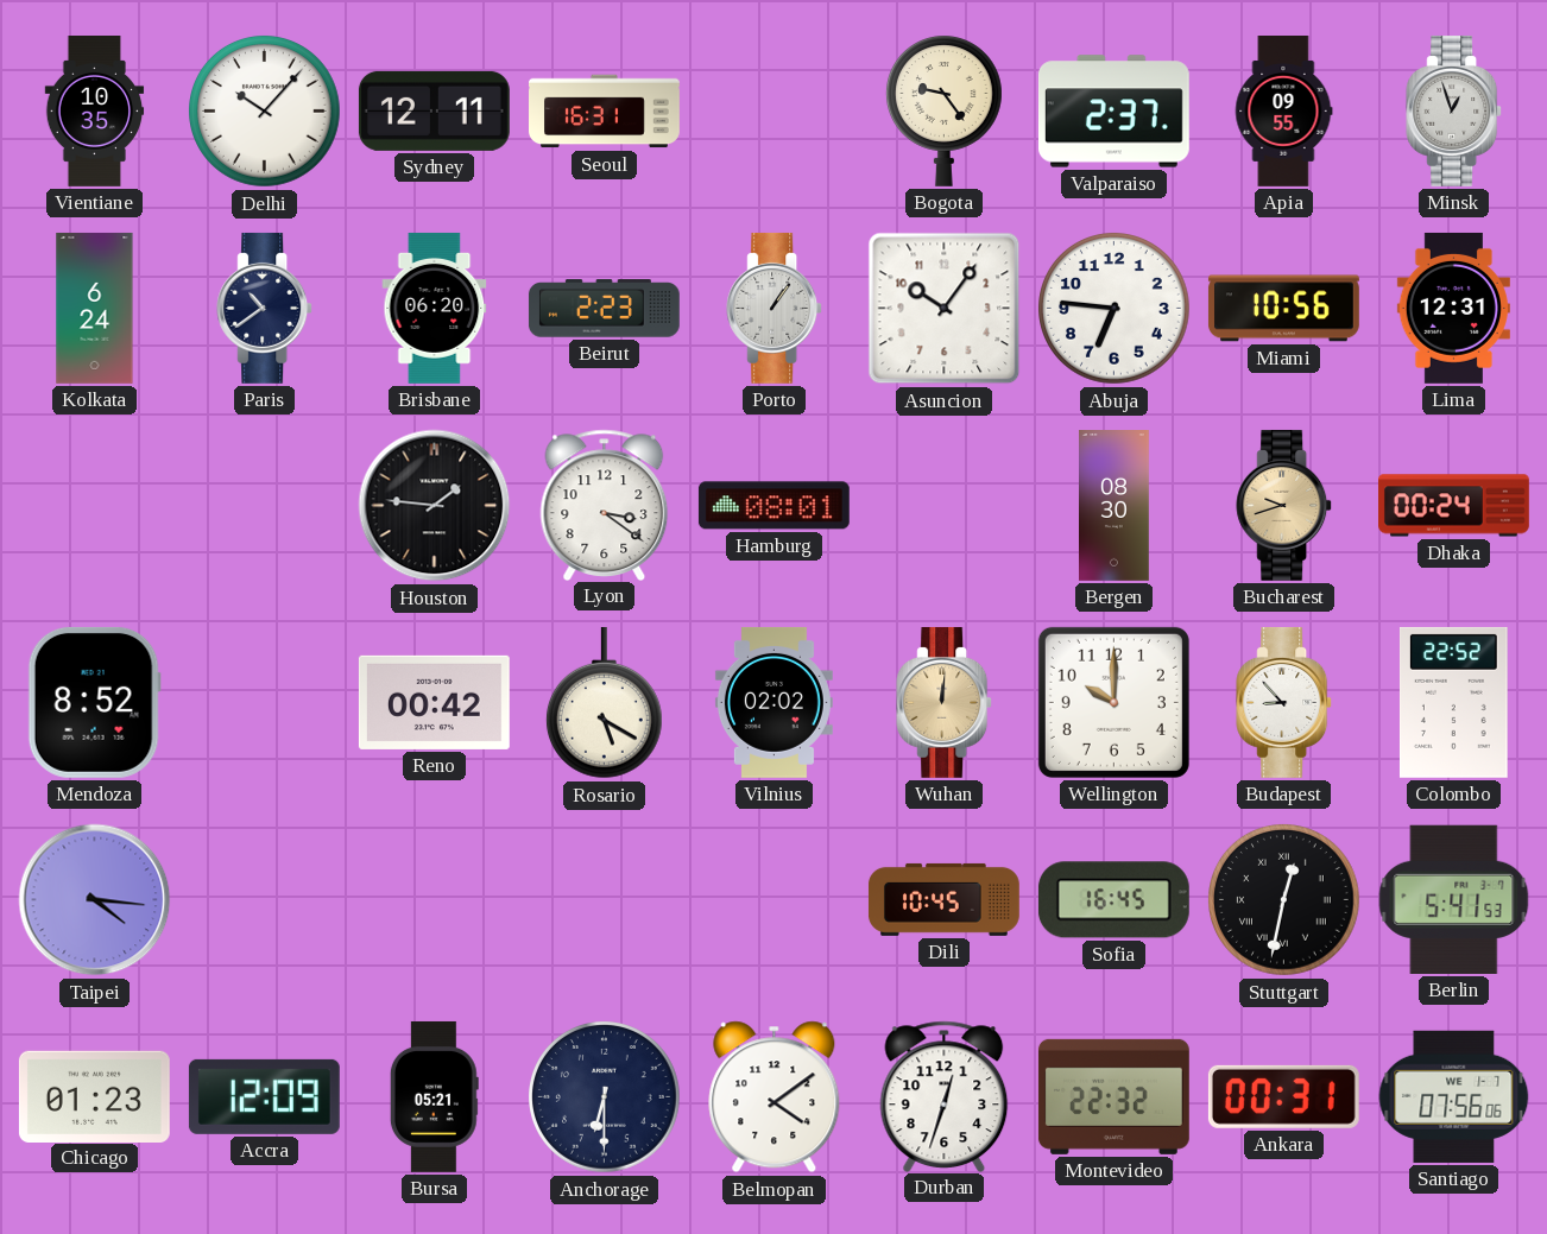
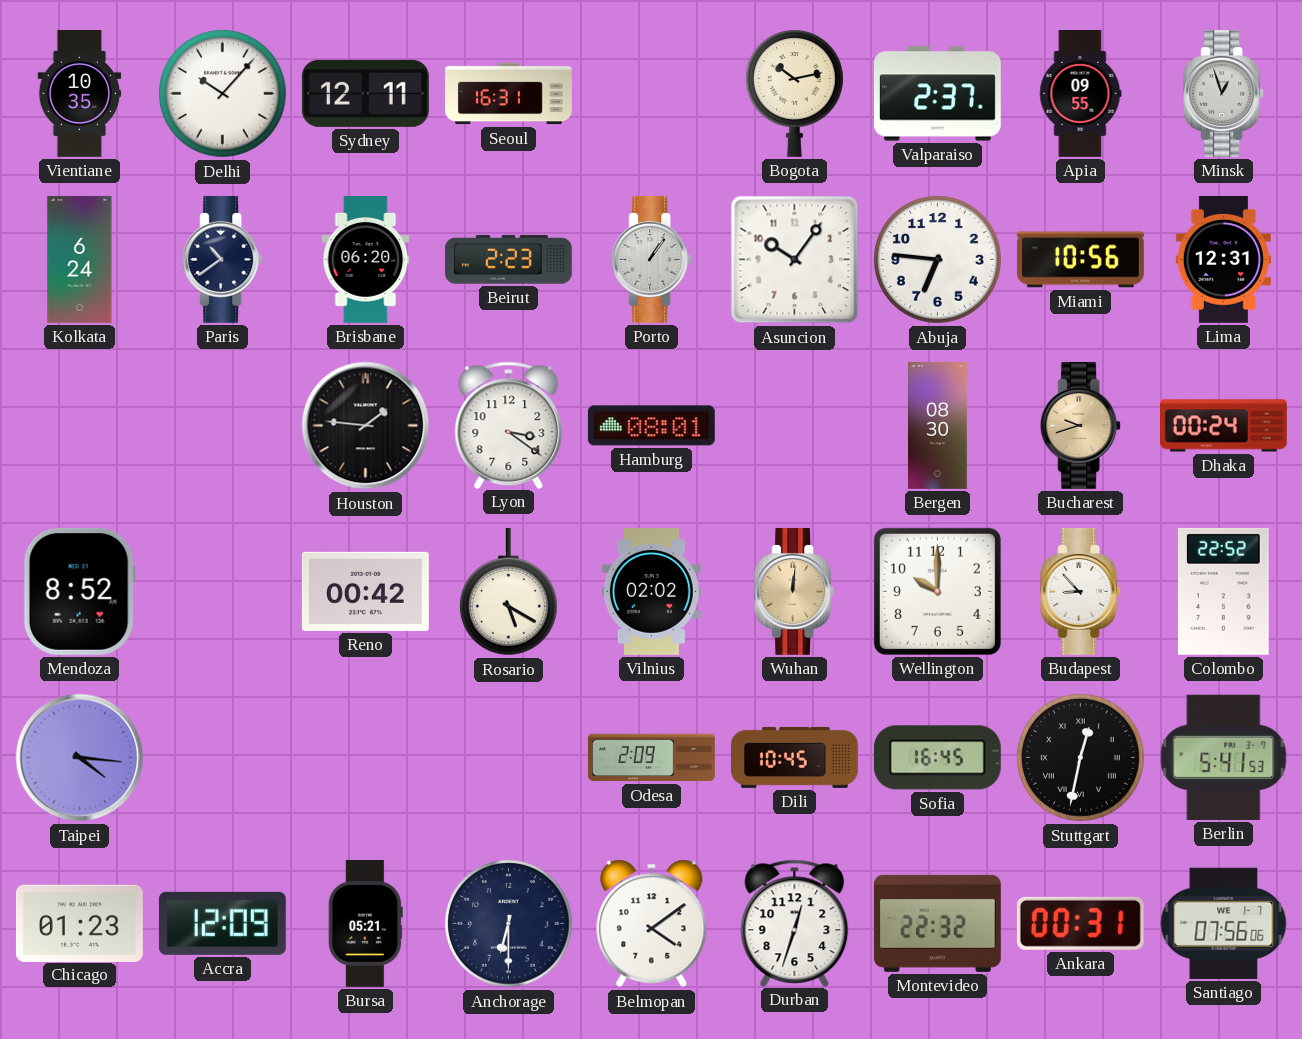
Bogota: 9:24 -> 10:13
Odesa: none -> 2:09
